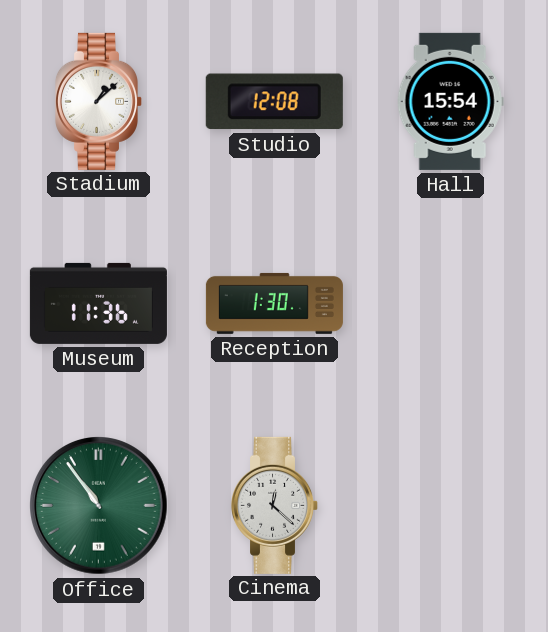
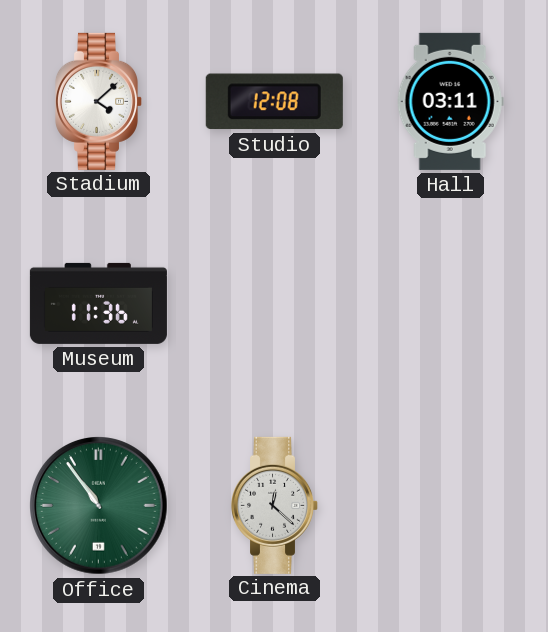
Stadium: 1:08 -> 4:08
Hall: 15:54 -> 03:11
Reception: 1:30 -> none
